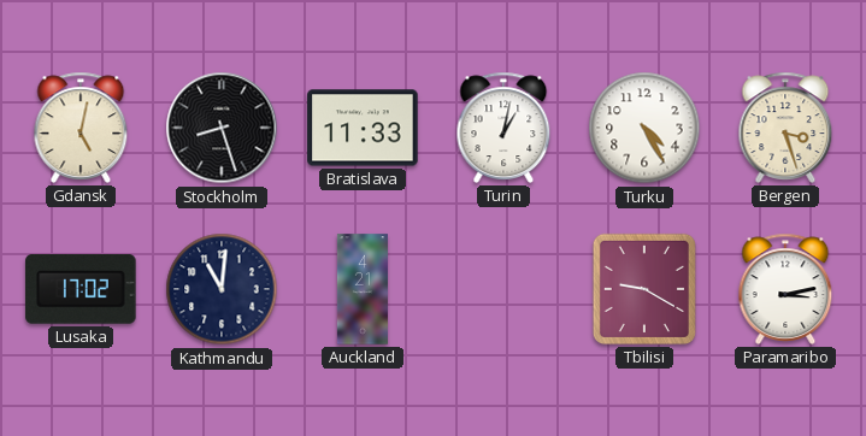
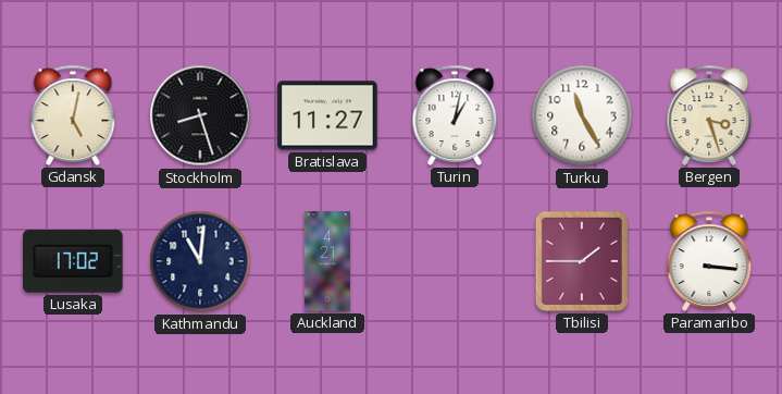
Bratislava: 11:33 -> 11:27
Turku: 4:25 -> 11:25
Tbilisi: 9:20 -> 1:45
Paramaribo: 3:13 -> 3:16
